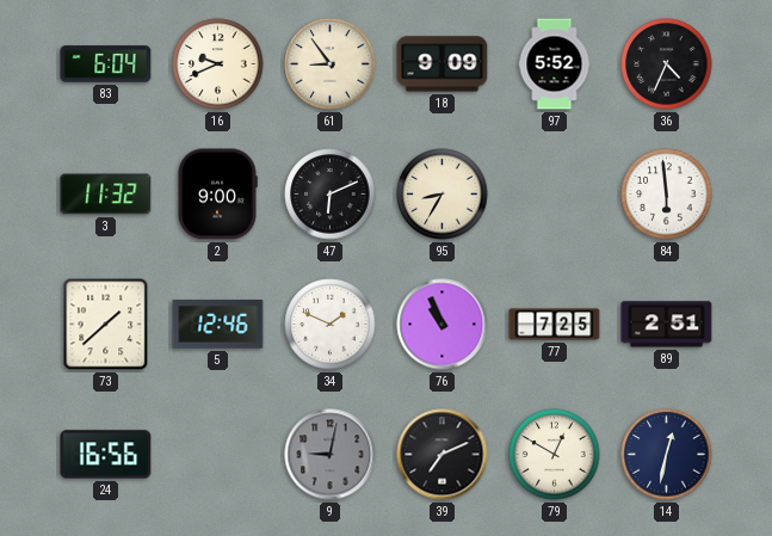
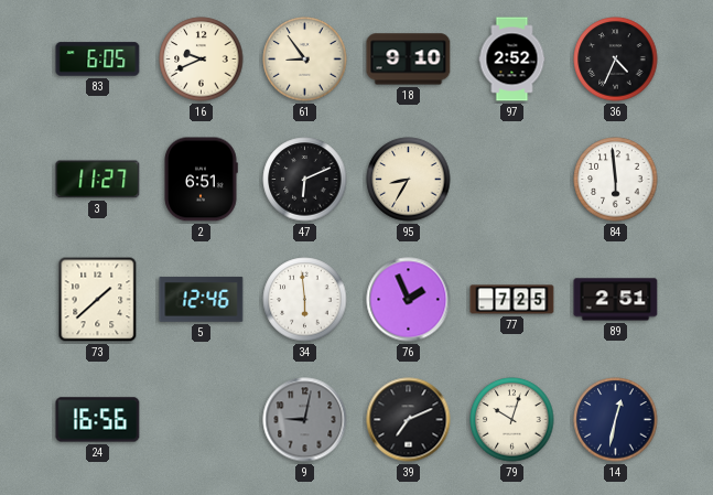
83: 6:04 -> 6:05
18: 9:09 -> 9:10
97: 5:52 -> 2:52
3: 11:32 -> 11:27
2: 9:00 -> 6:51
34: 1:49 -> 5:59
76: 10:56 -> 1:56
79: 12:50 -> 10:03
